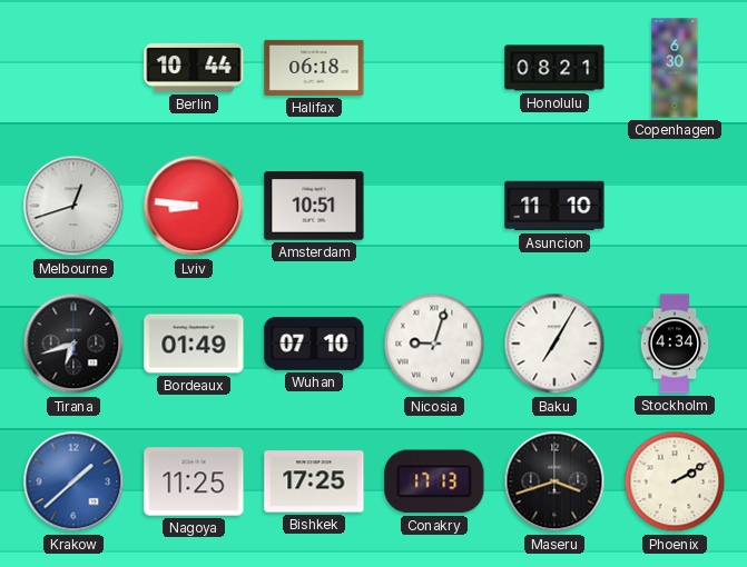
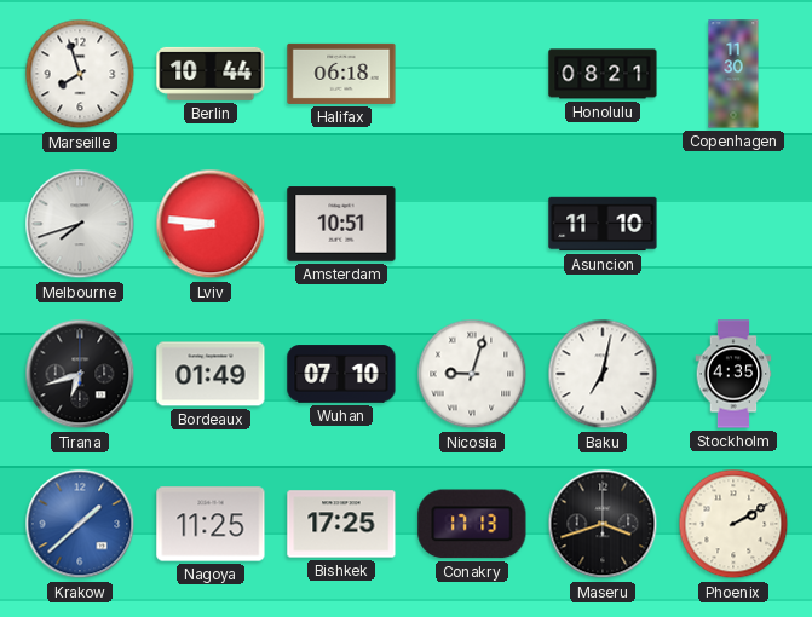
Marseille: none -> 7:57
Copenhagen: 6:30 -> 11:30
Melbourne: 12:42 -> 7:42
Baku: 7:05 -> 7:02
Stockholm: 4:34 -> 4:35
